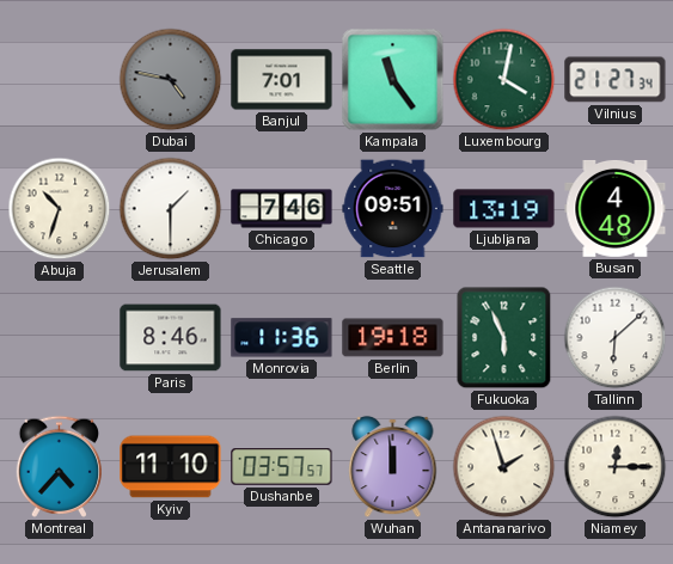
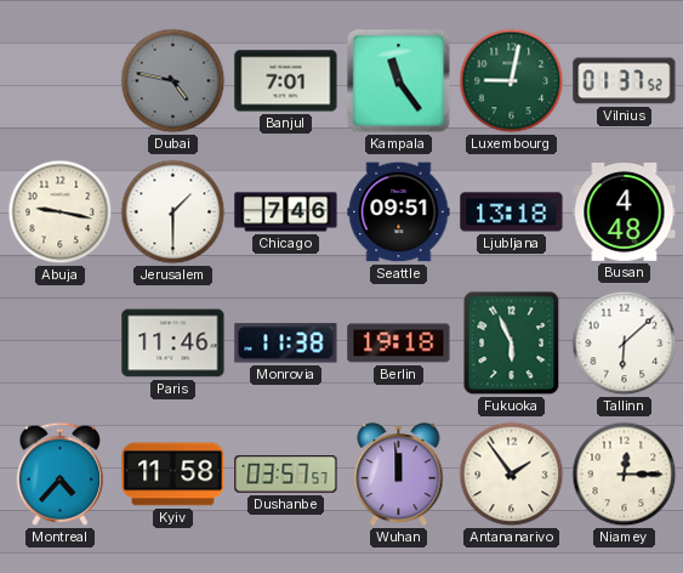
Luxembourg: 4:02 -> 9:02
Vilnius: 21:27 -> 01:37
Abuja: 10:33 -> 9:17
Ljubljana: 13:19 -> 13:18
Paris: 8:46 -> 11:46
Monrovia: 11:36 -> 11:38
Kyiv: 11:10 -> 11:58
Antananarivo: 1:57 -> 1:54
